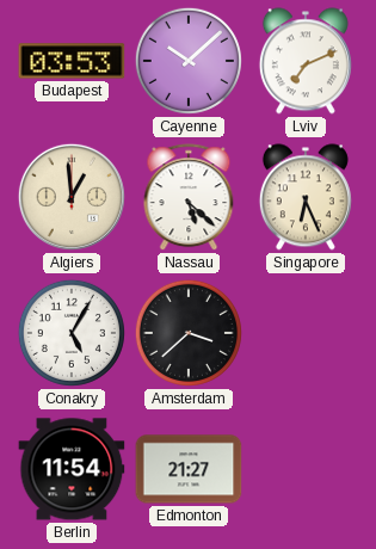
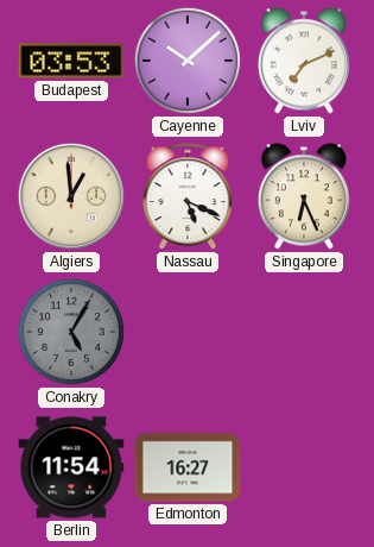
Nassau: 5:22 -> 5:19
Conakry dial: white -> grey
Amsterdam: 3:38 -> none
Edmonton: 21:27 -> 16:27
